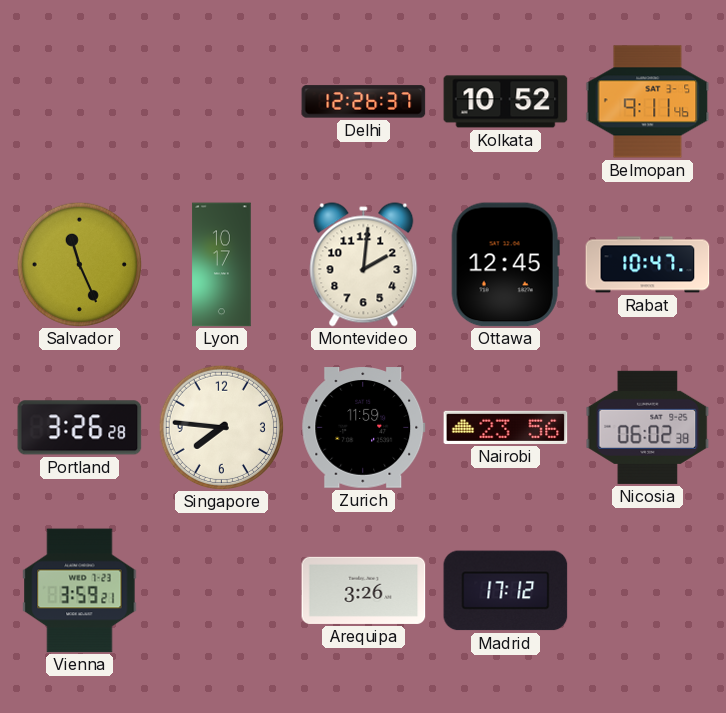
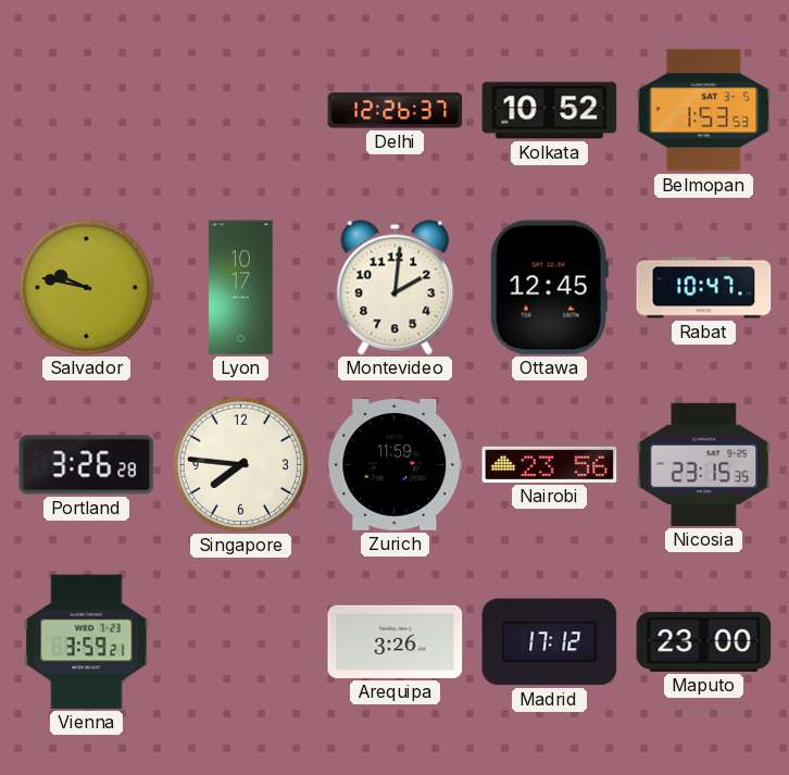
Belmopan: 9:11 -> 1:53
Salvador: 11:26 -> 9:47
Nicosia: 06:02 -> 23:15
Maputo: none -> 23:00
